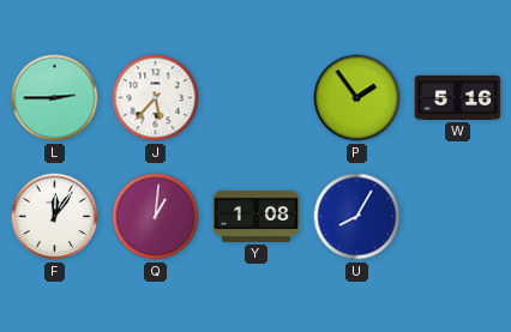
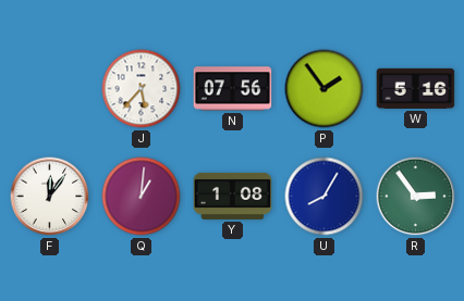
L: 2:45 -> none
N: none -> 07:56
R: none -> 2:54
